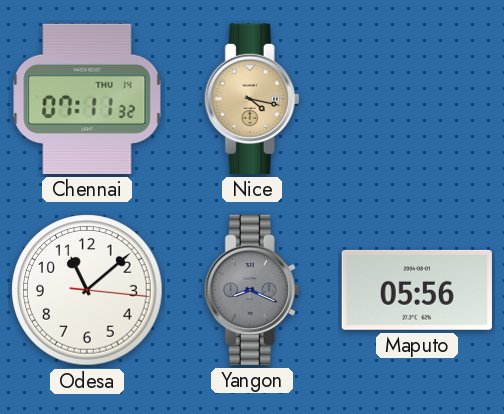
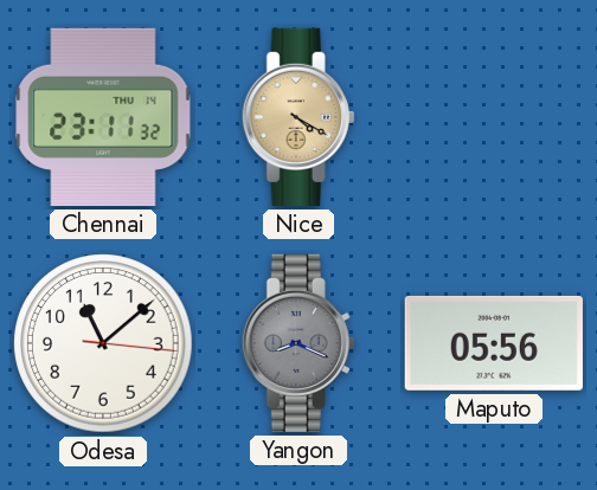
Chennai: 07:11 -> 23:11
Nice: 4:17 -> 4:20
